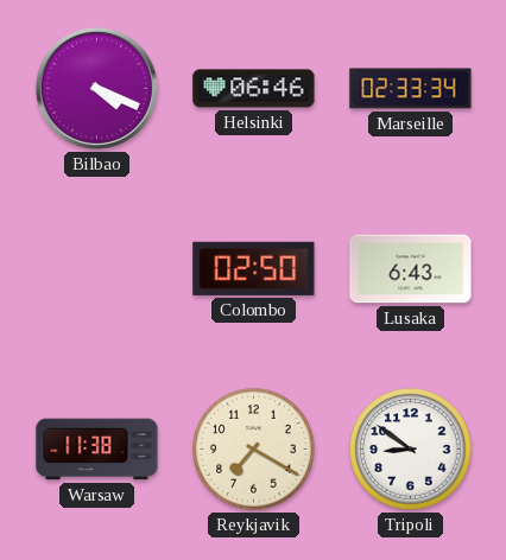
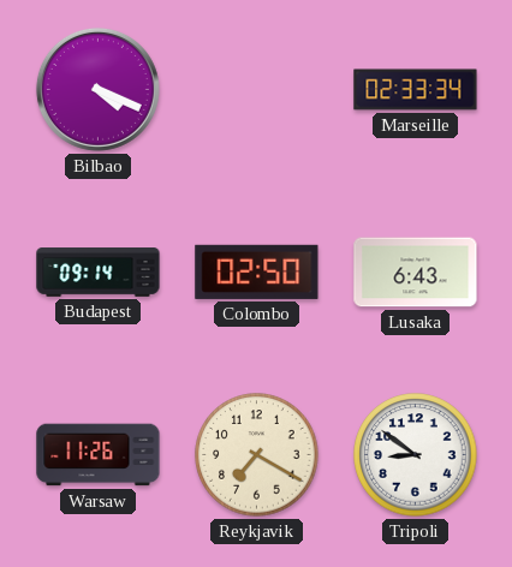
Helsinki: 06:46 -> none
Budapest: none -> 09:14
Warsaw: 11:38 -> 11:26
